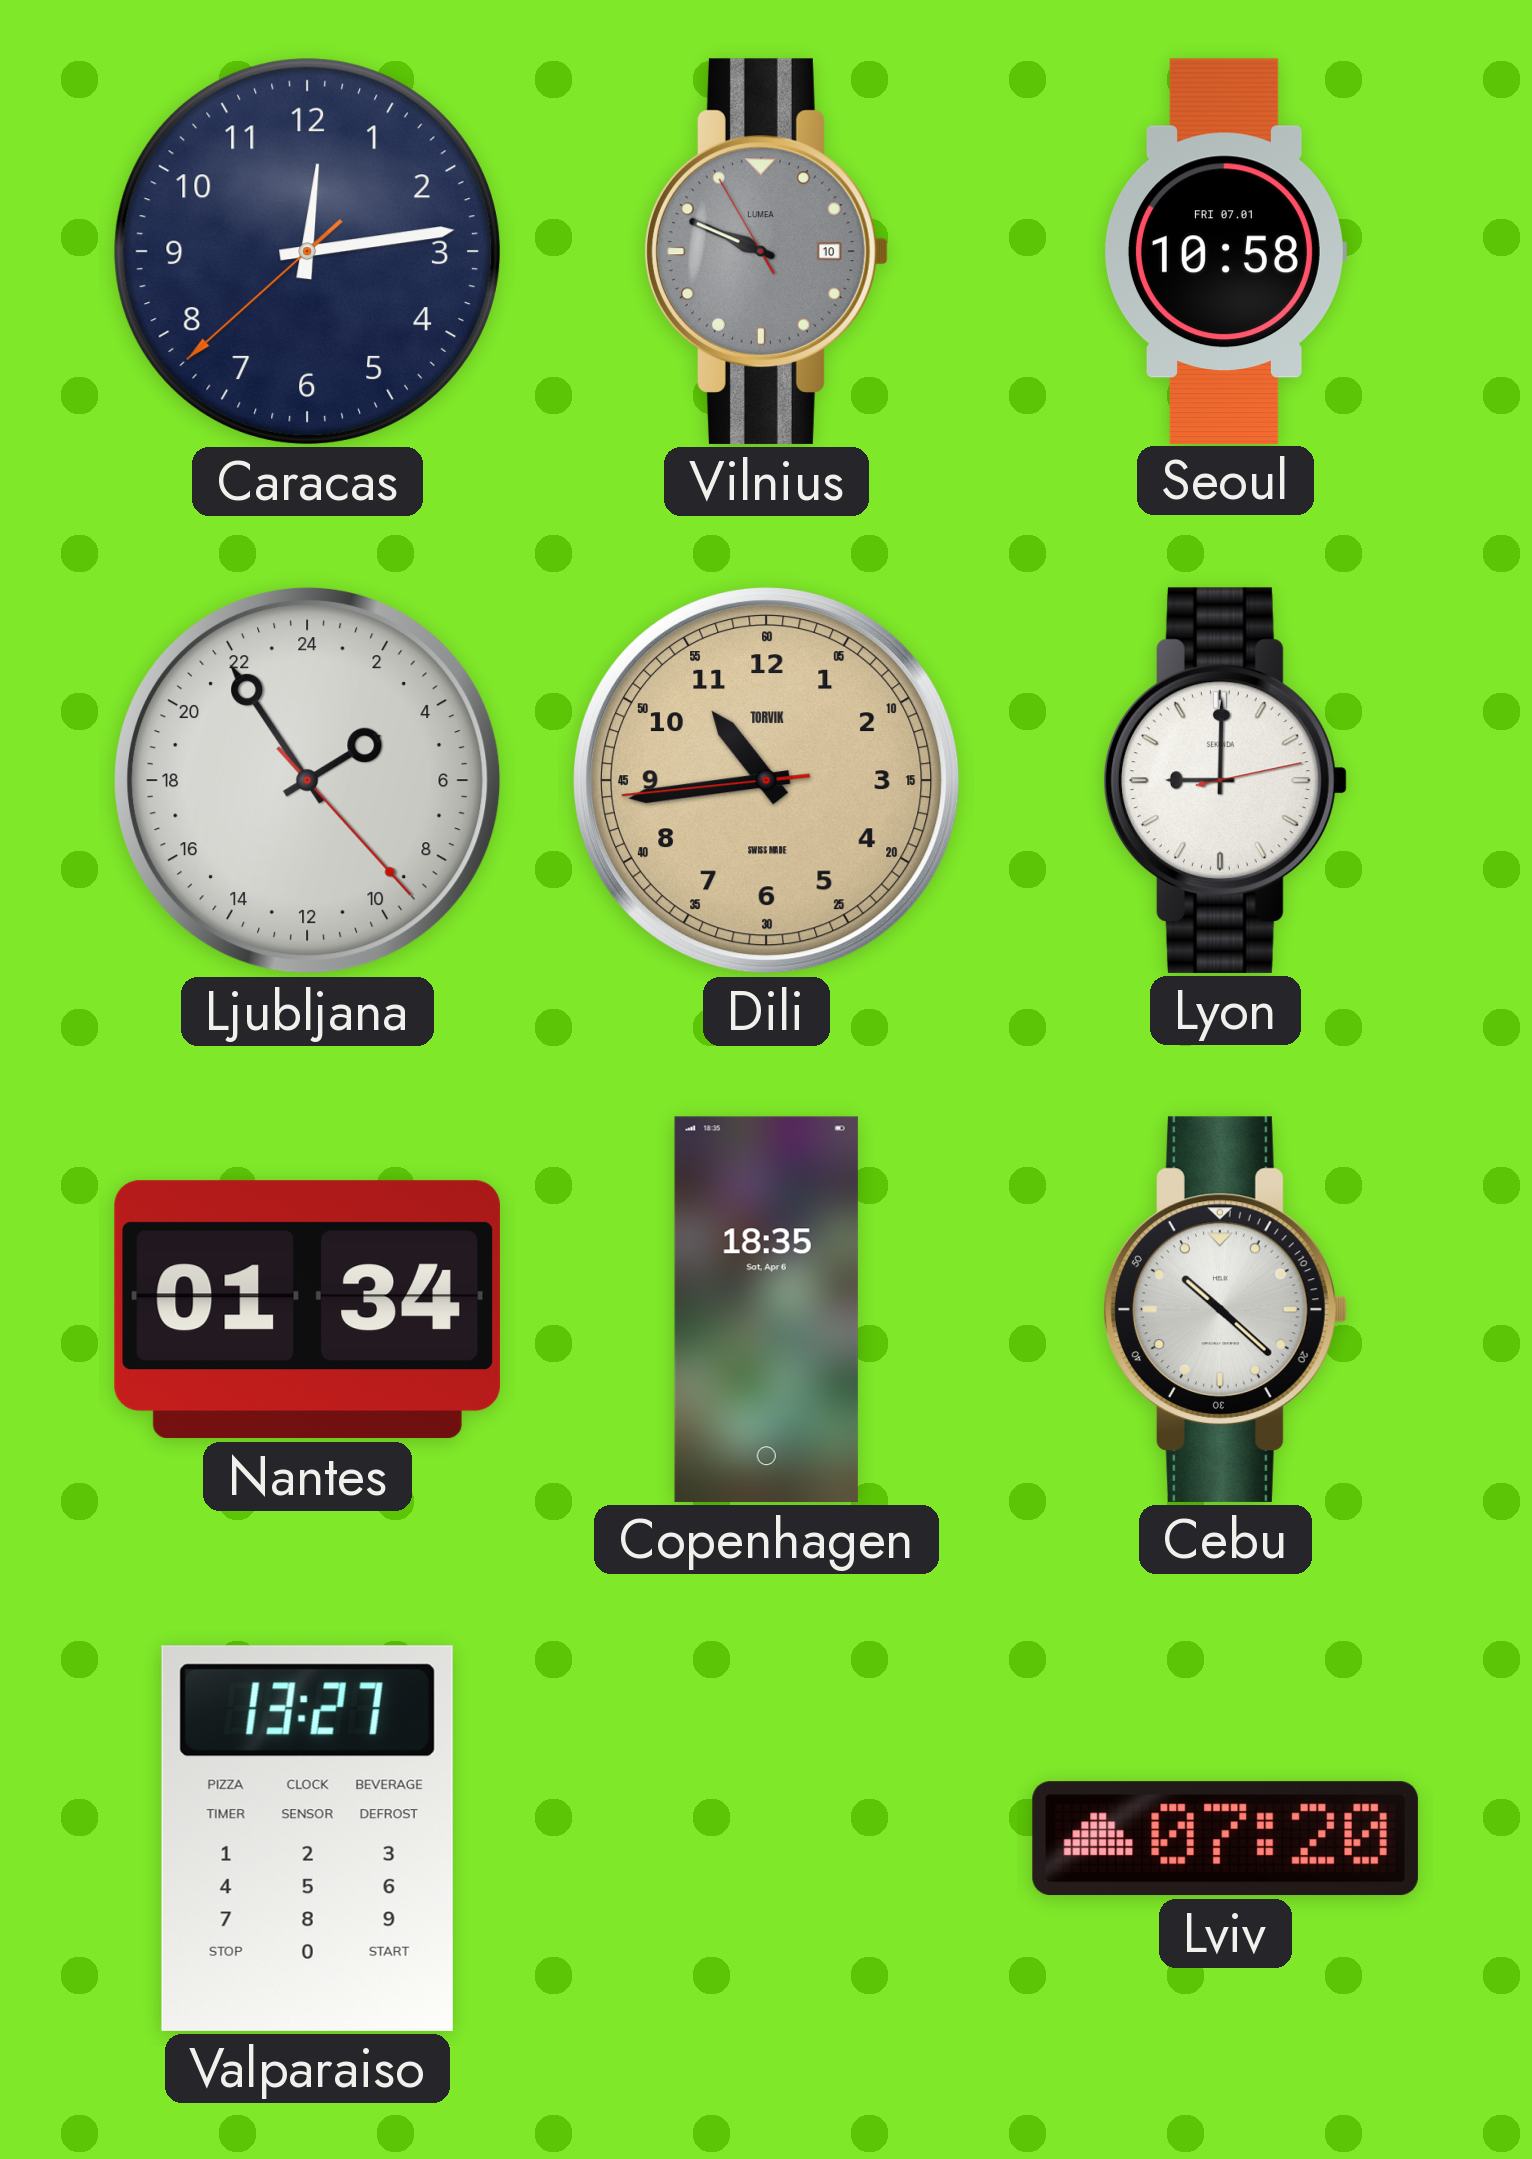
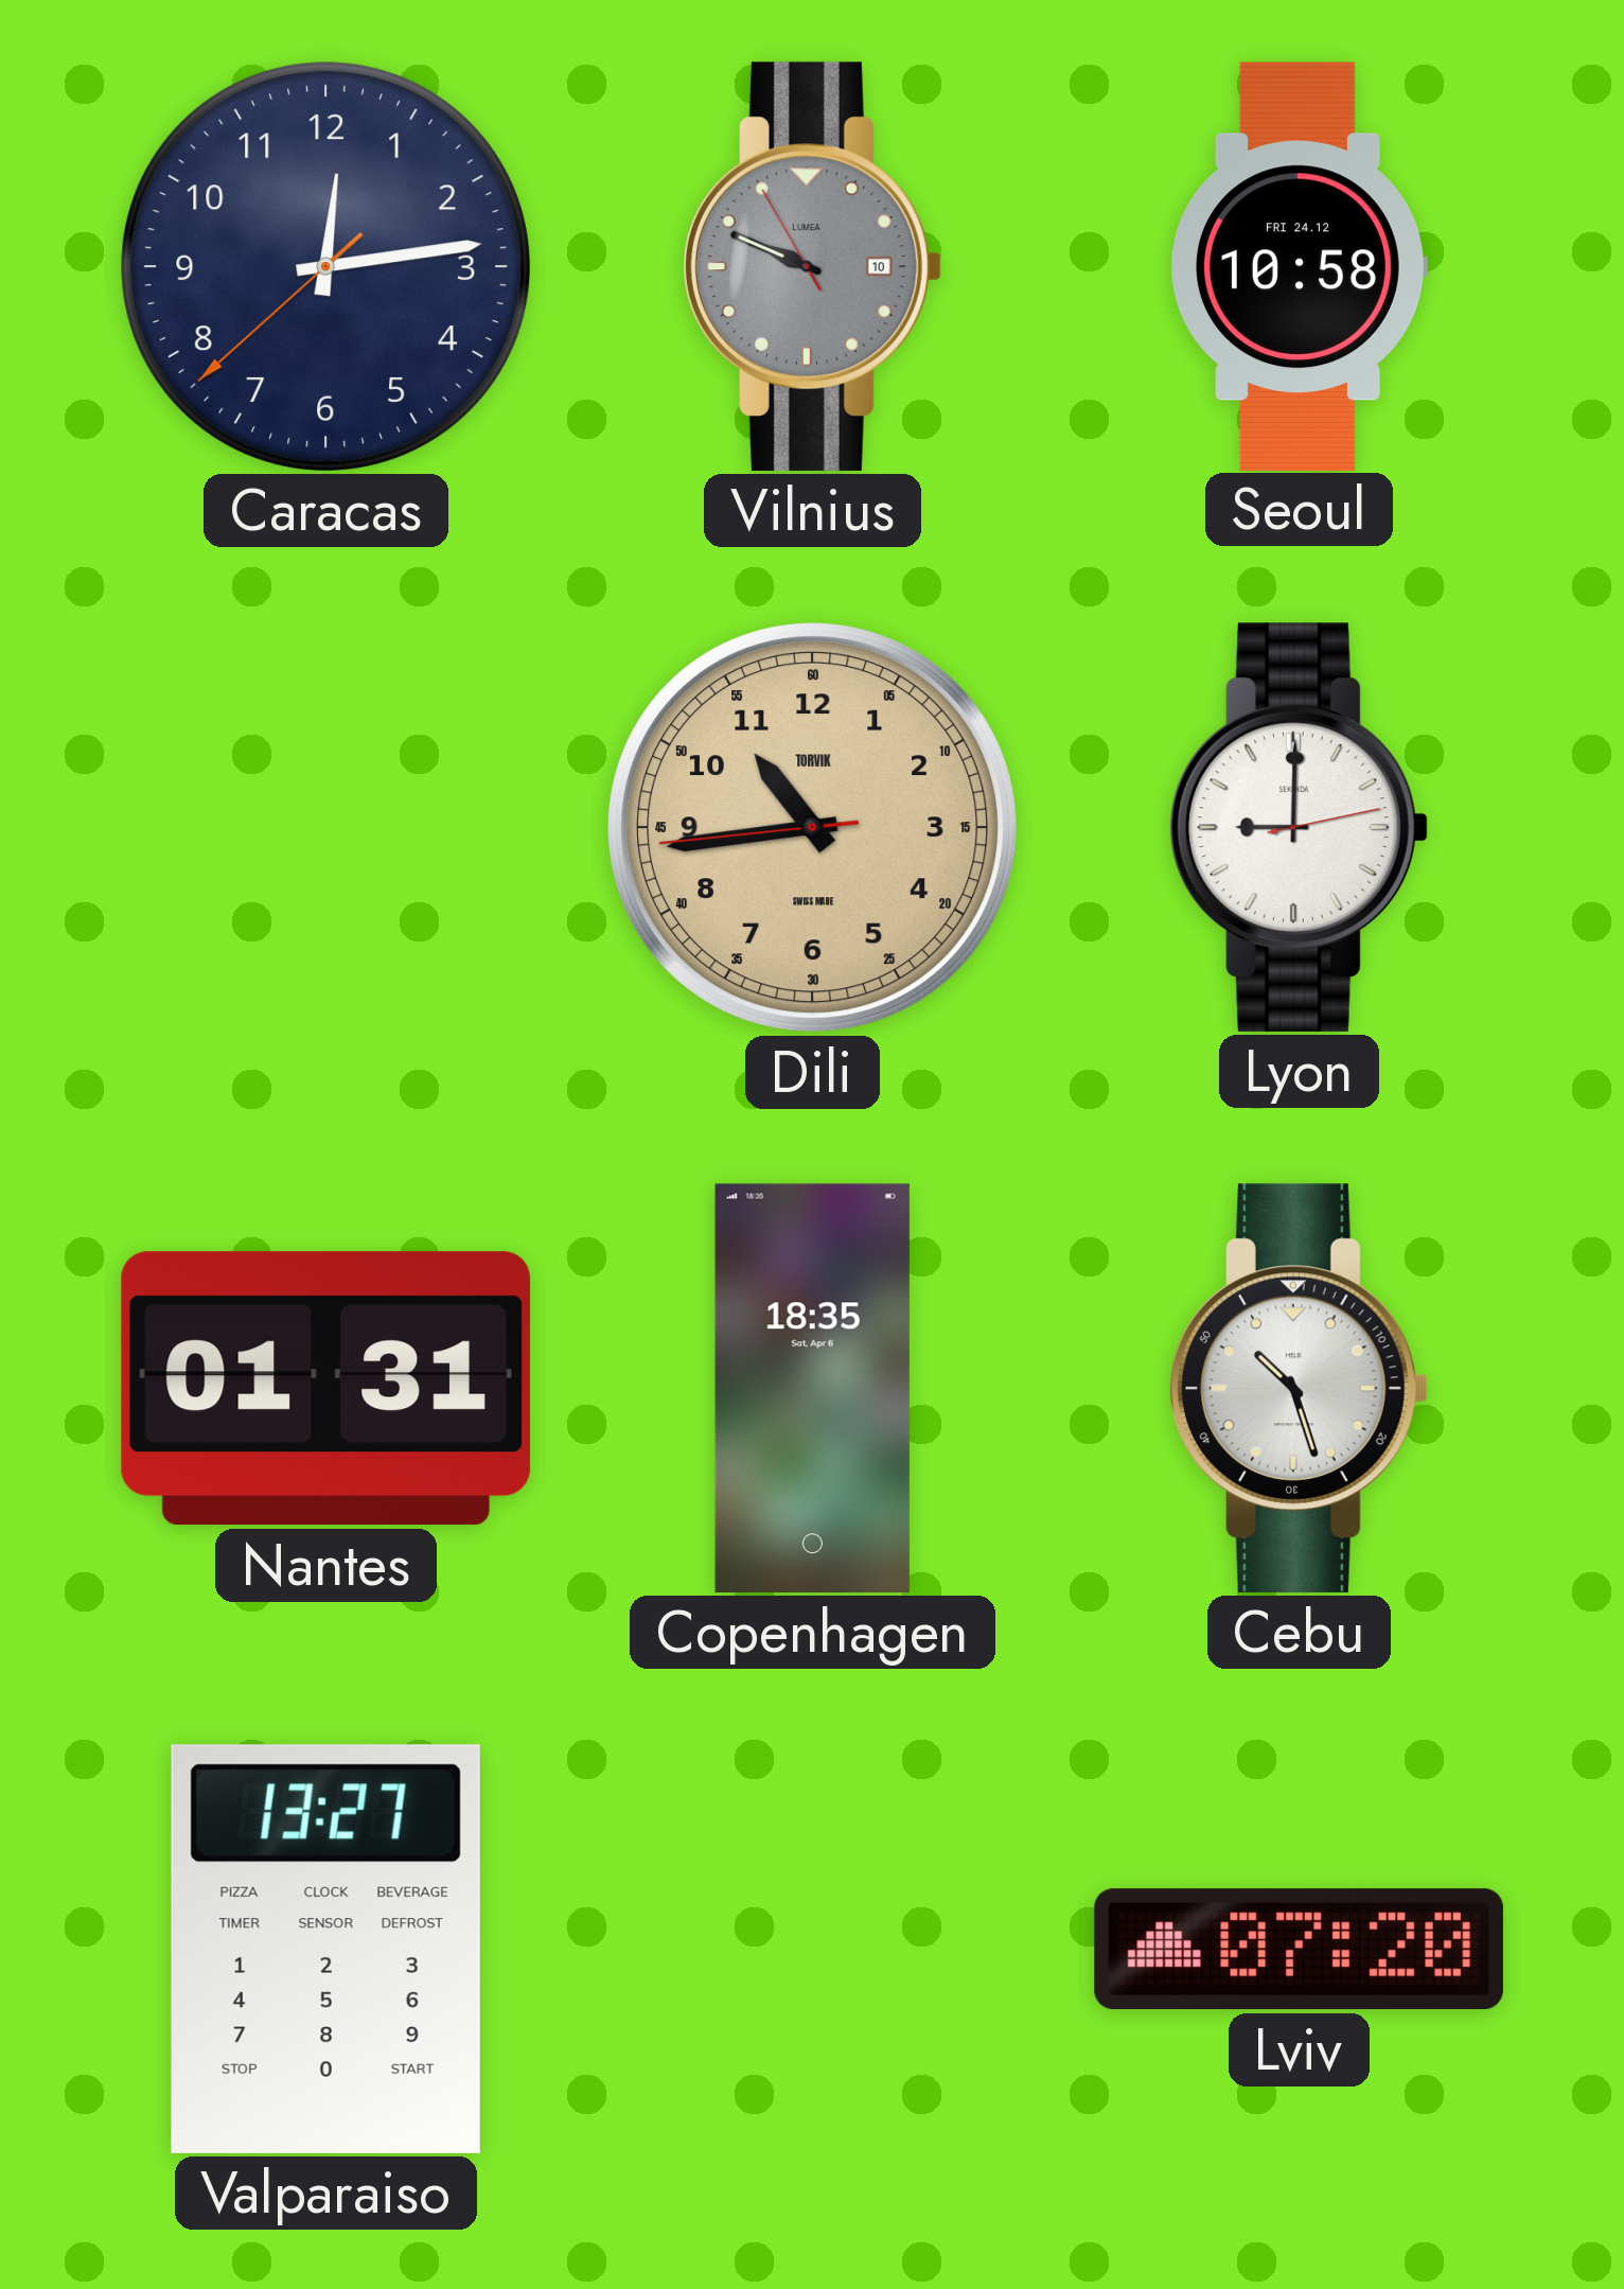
Seoul date: FRI 07.01 -> FRI 24.12
Ljubljana: 3:54 -> none
Nantes: 01:34 -> 01:31
Cebu: 10:22 -> 10:27
